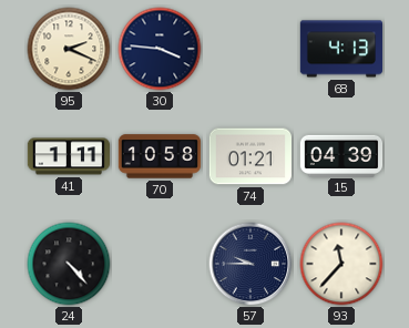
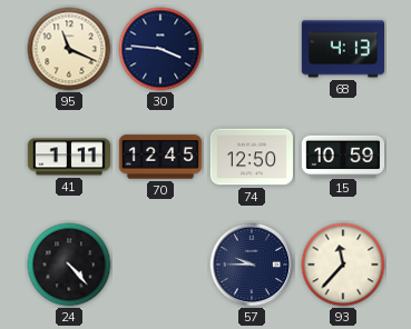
95: 2:19 -> 11:19
70: 10:58 -> 12:45
74: 01:21 -> 12:50
15: 04:39 -> 10:59
